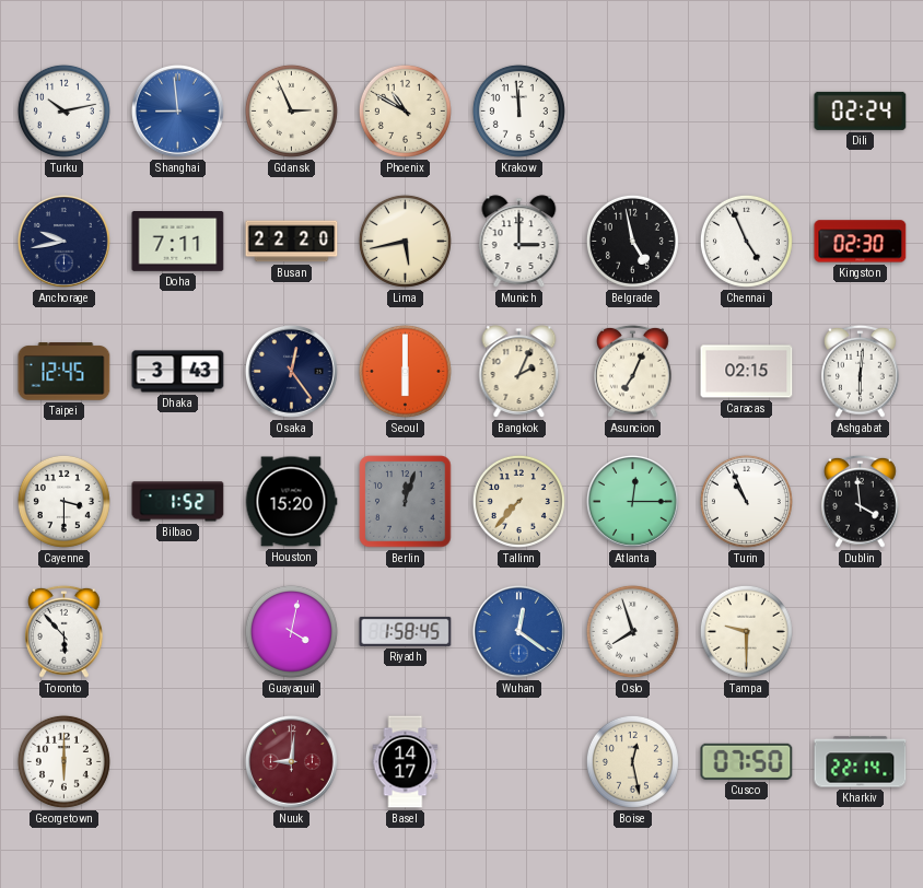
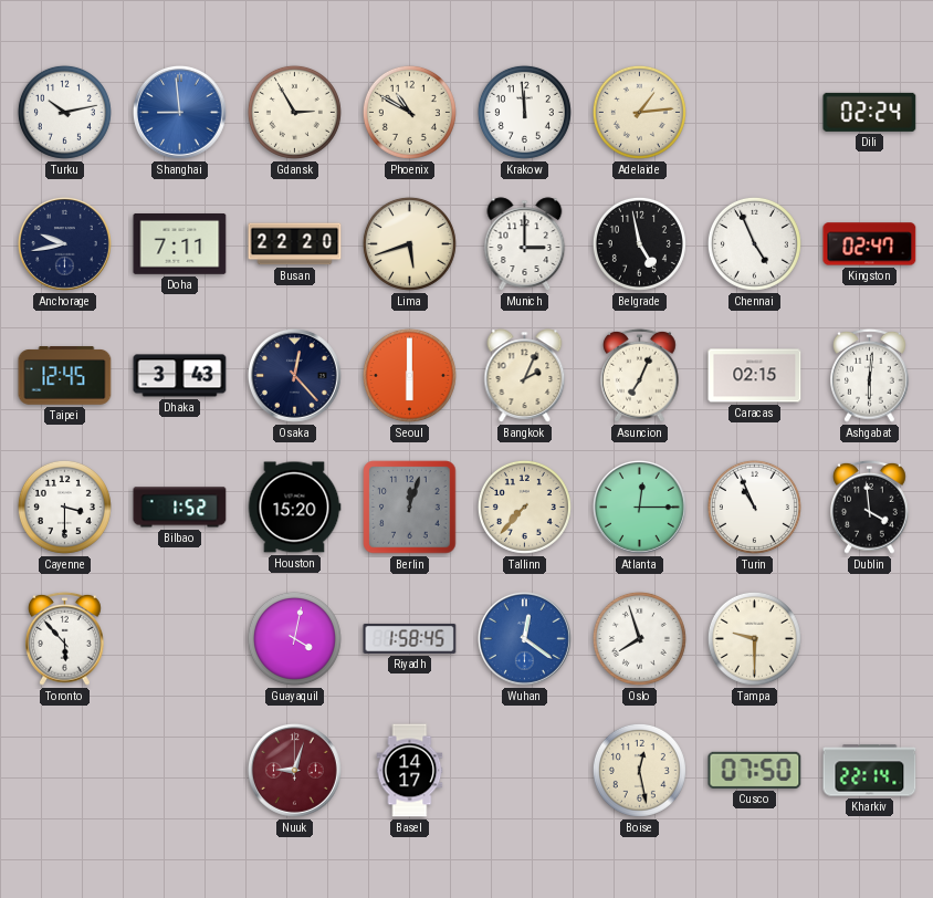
Gdansk: 2:56 -> 2:55
Adelaide: none -> 1:14
Lima: 5:43 -> 5:42
Kingston: 02:30 -> 02:47
Osaka: 12:24 -> 12:23
Georgetown: 6:00 -> none
Nuuk: 9:01 -> 9:03
